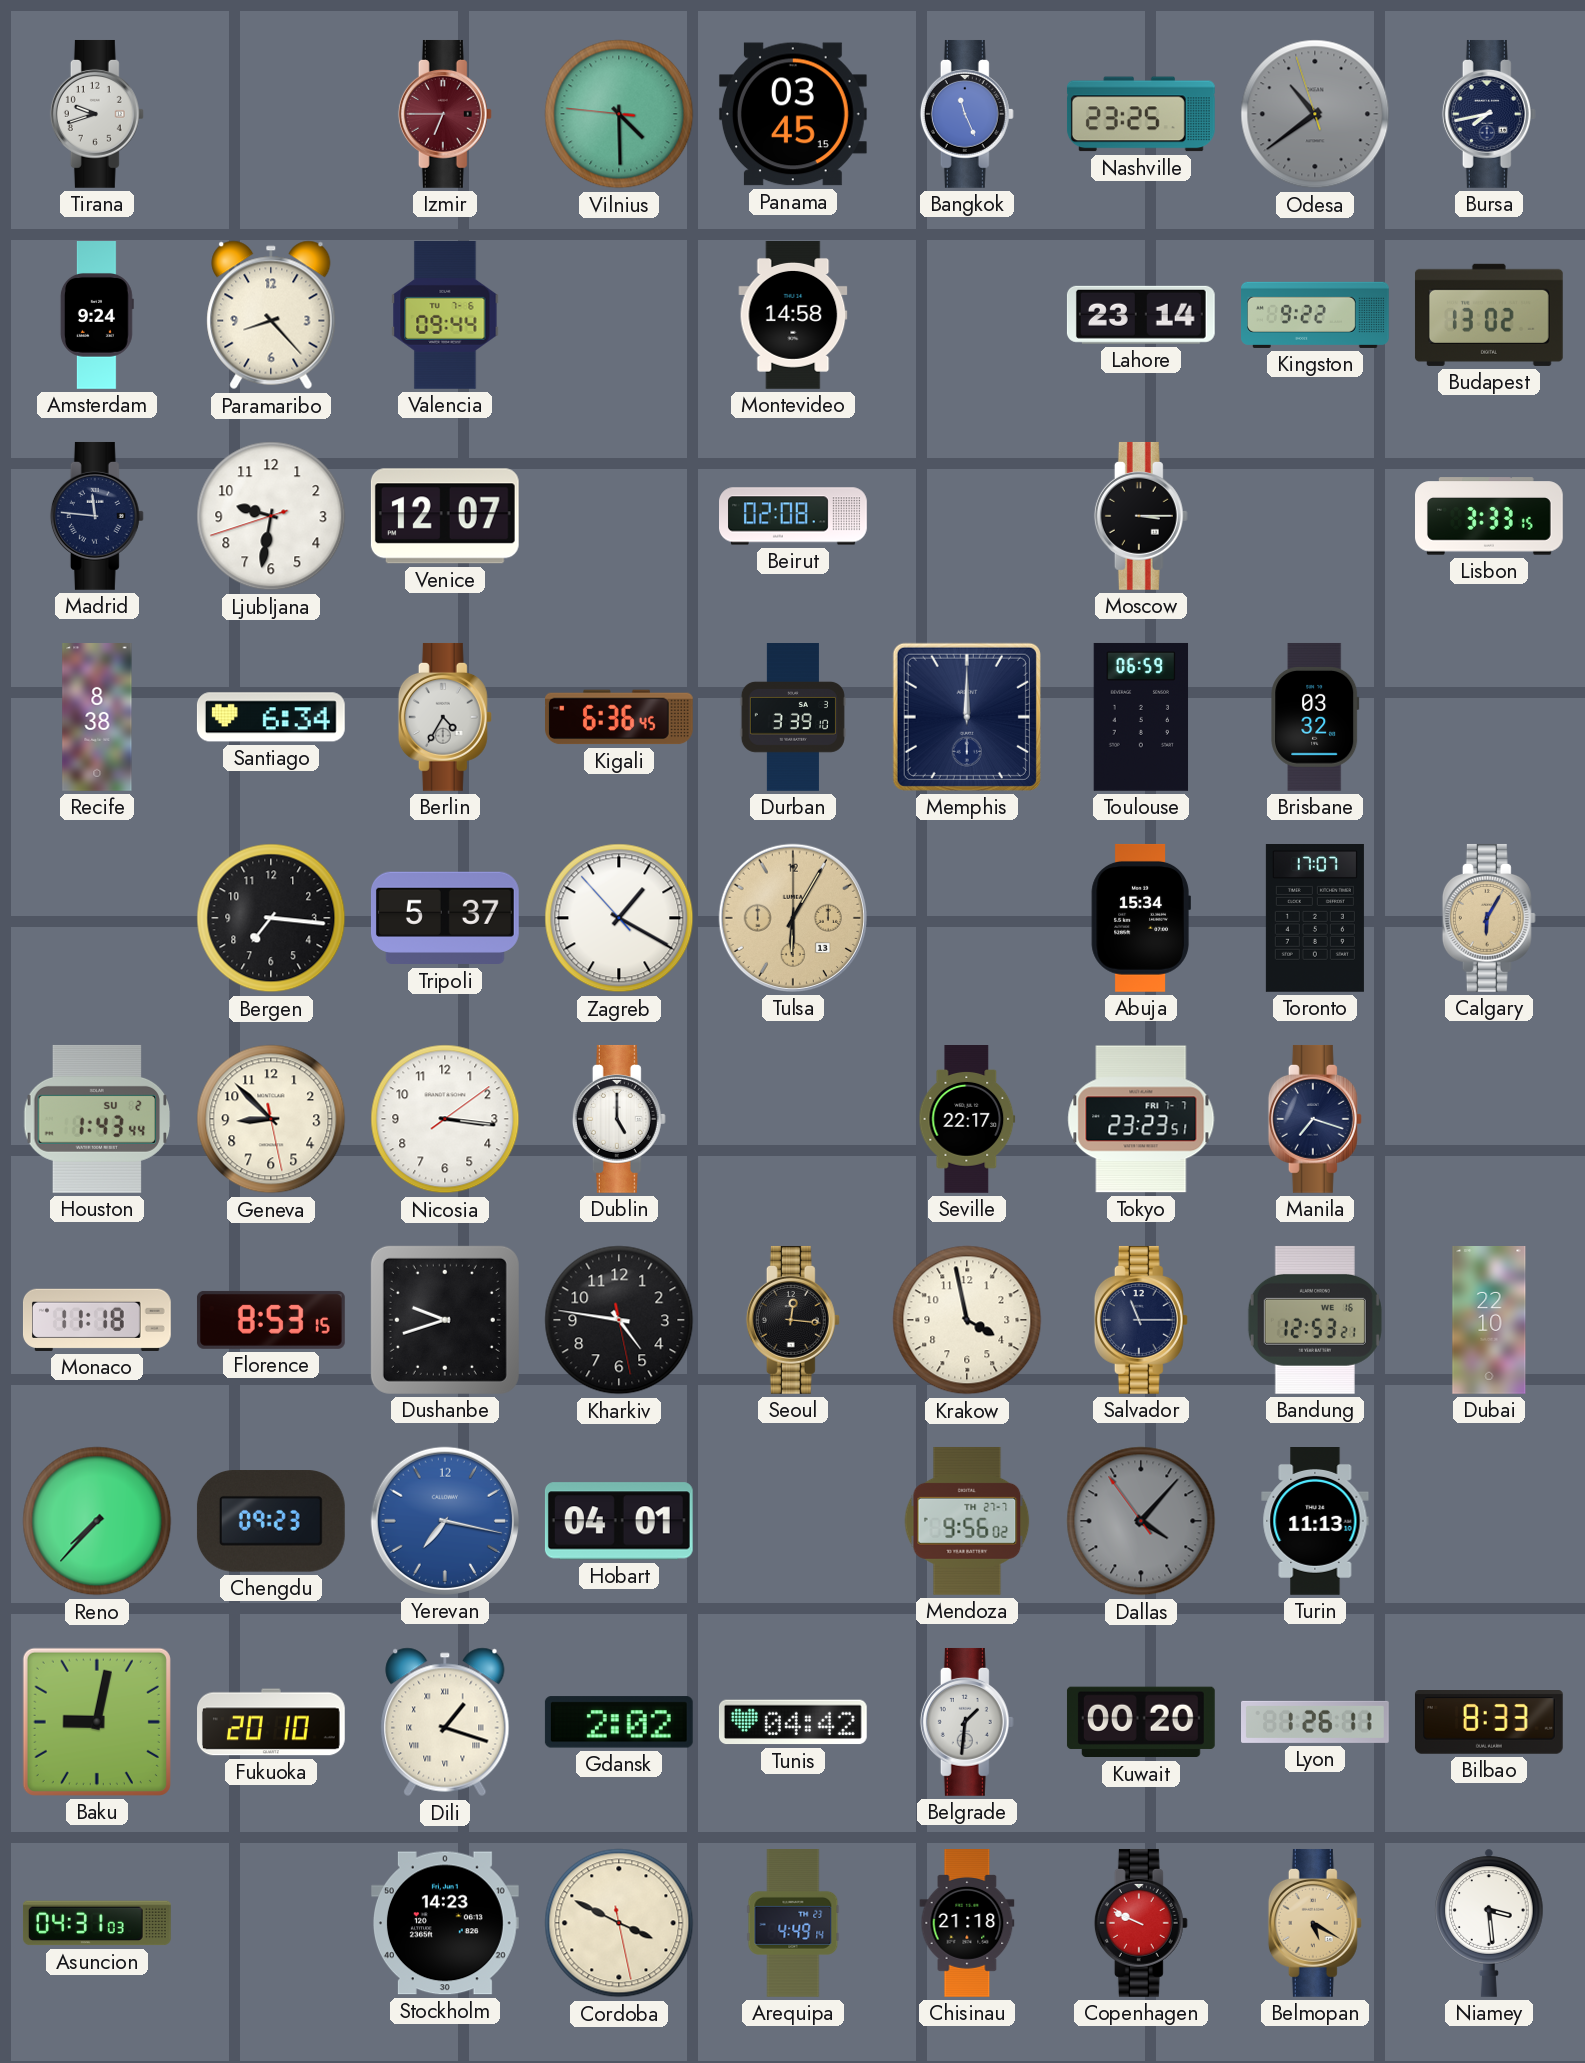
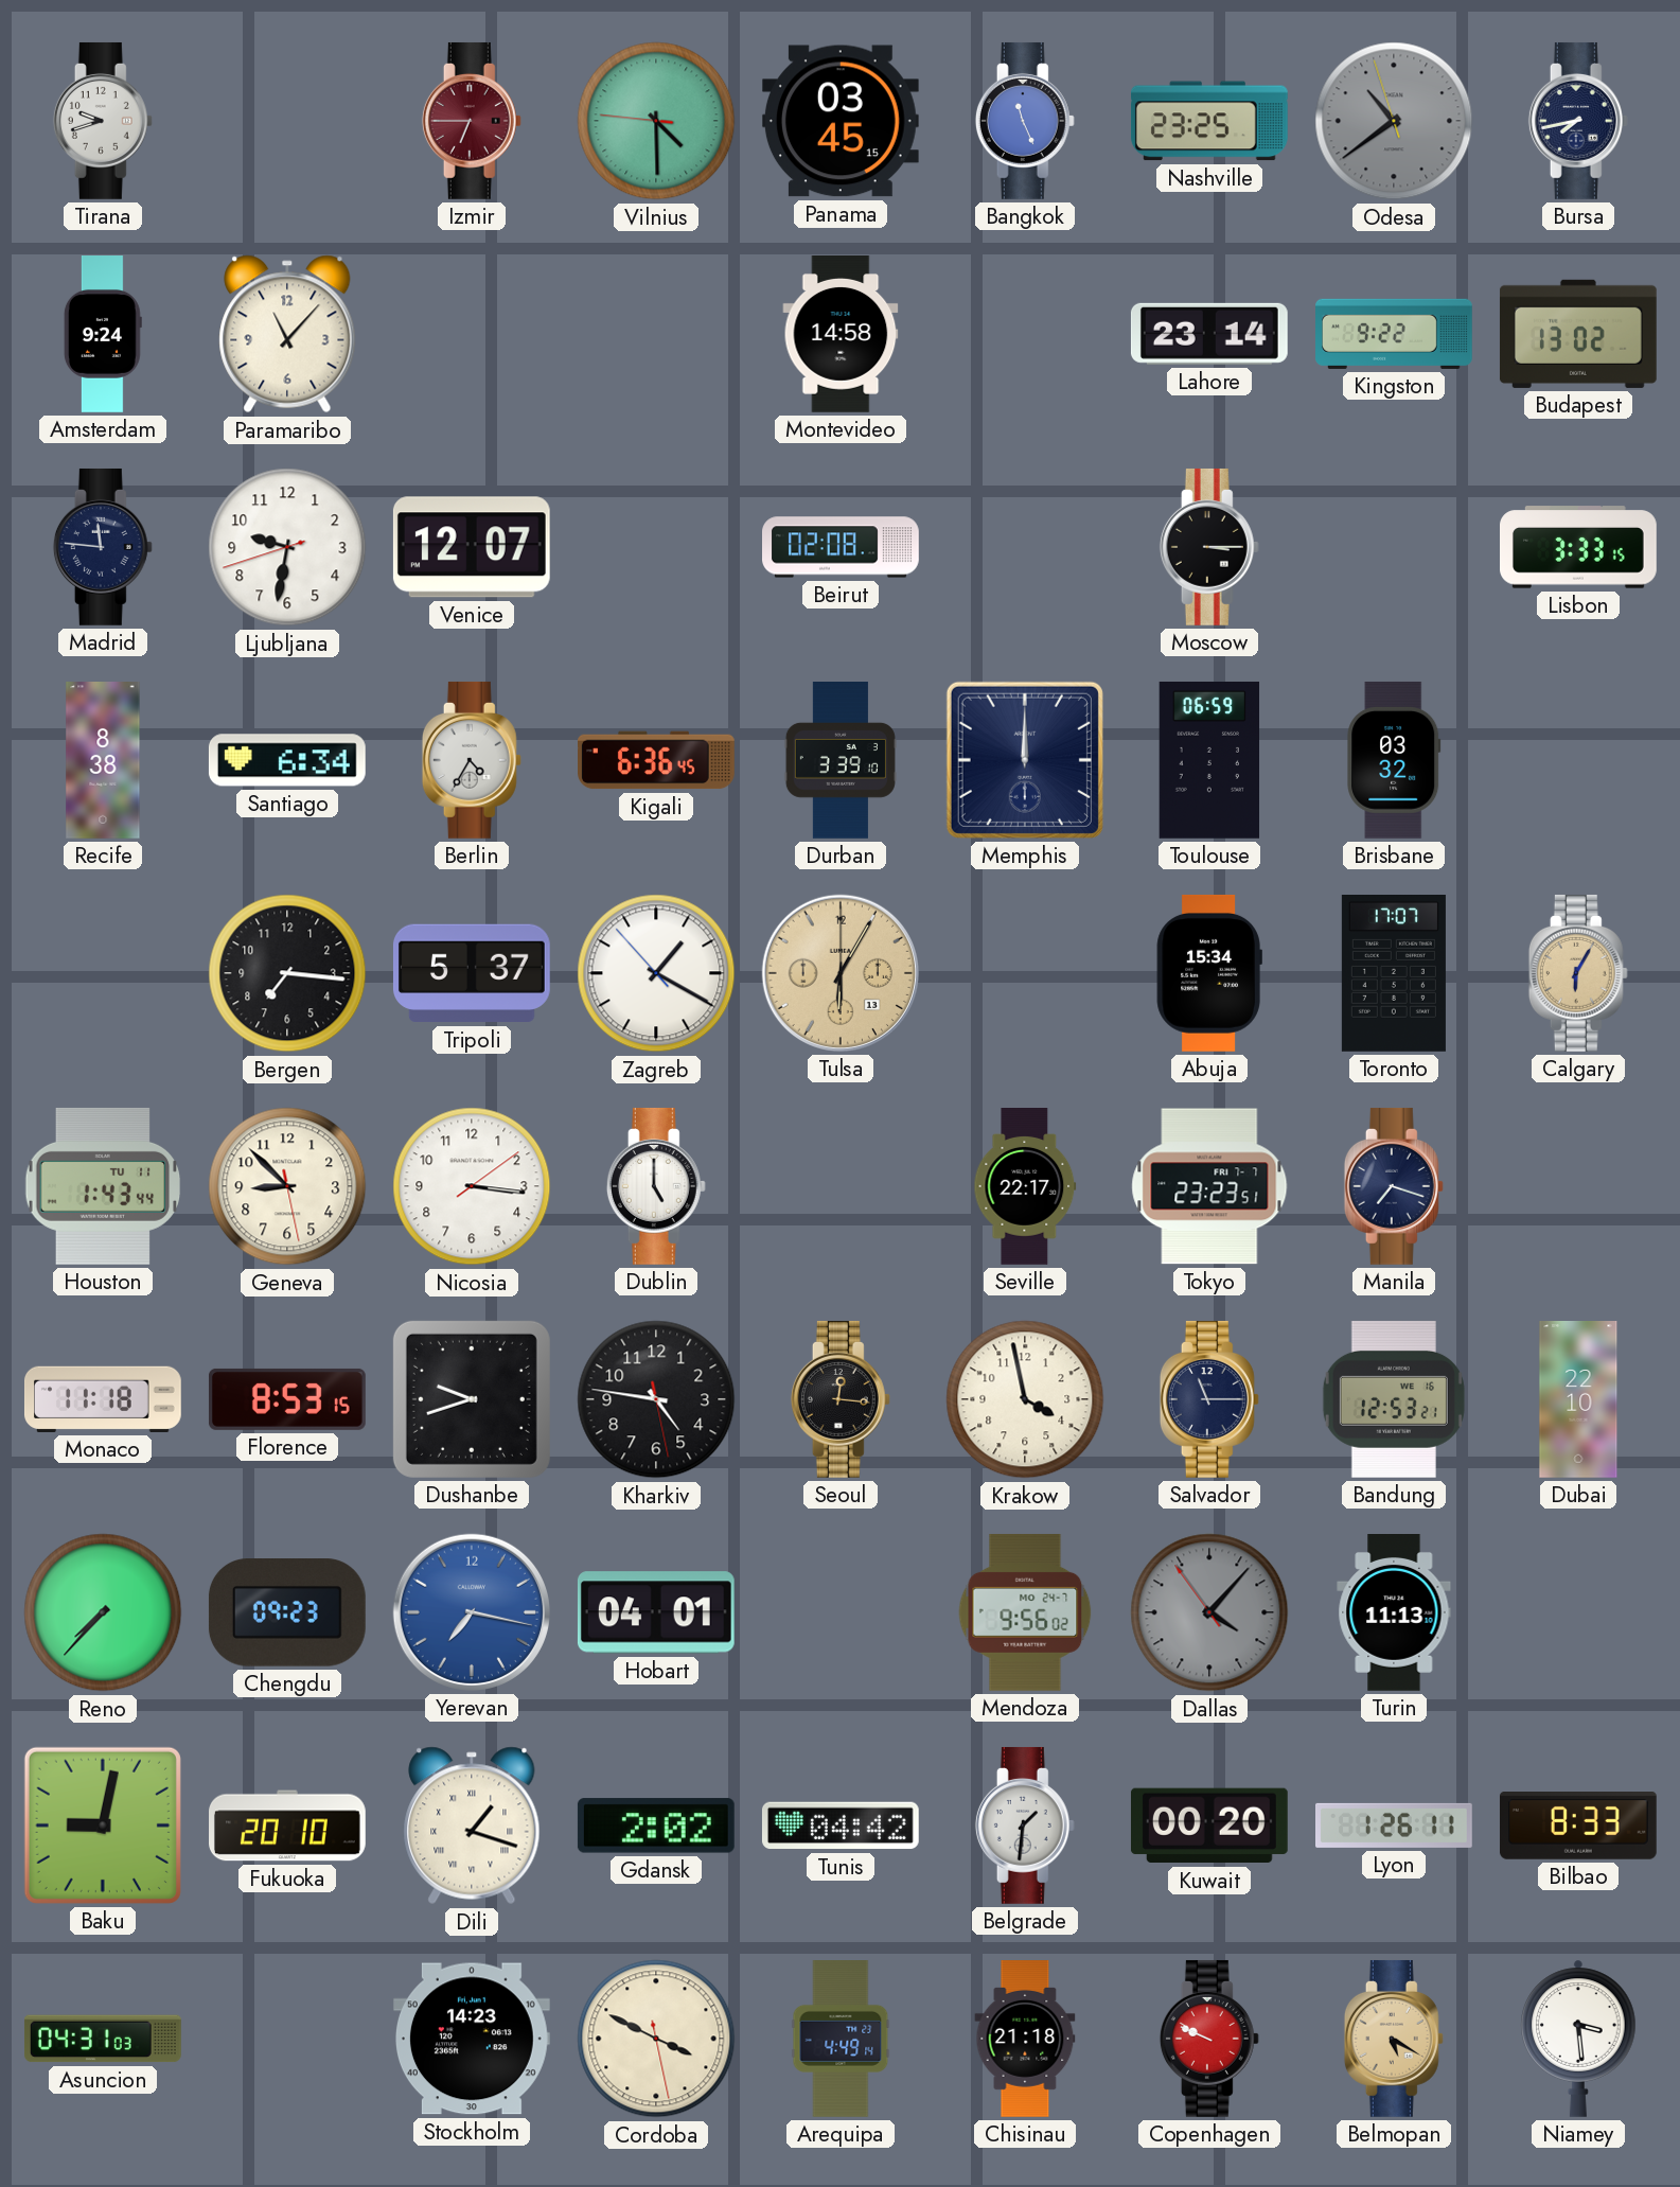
Paramaribo: 8:23 -> 11:07
Valencia: 09:44 -> none
Houston date: SU 2 -> TU 11
Mendoza date: TH 27-7 -> MO 24-7
